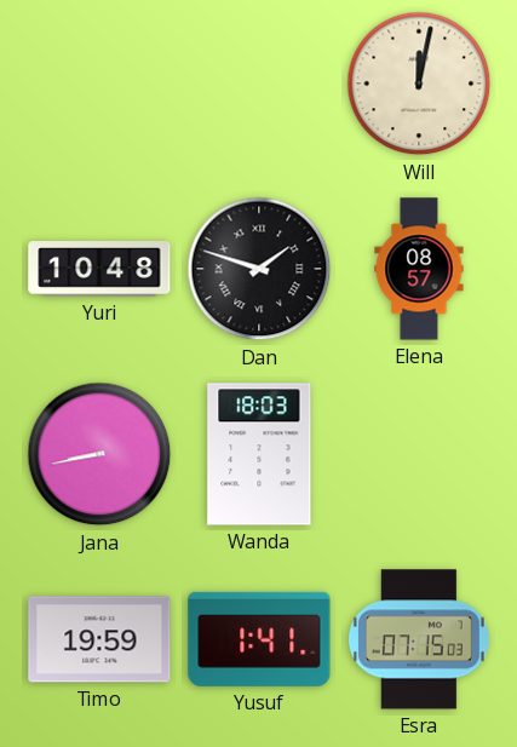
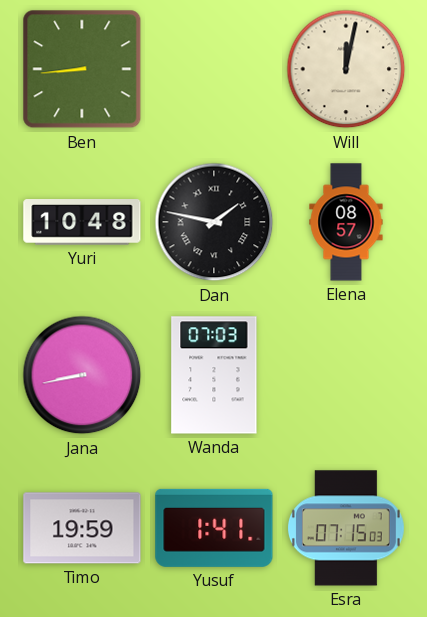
Ben: none -> 8:44
Dan: 1:48 -> 1:47
Wanda: 18:03 -> 07:03
